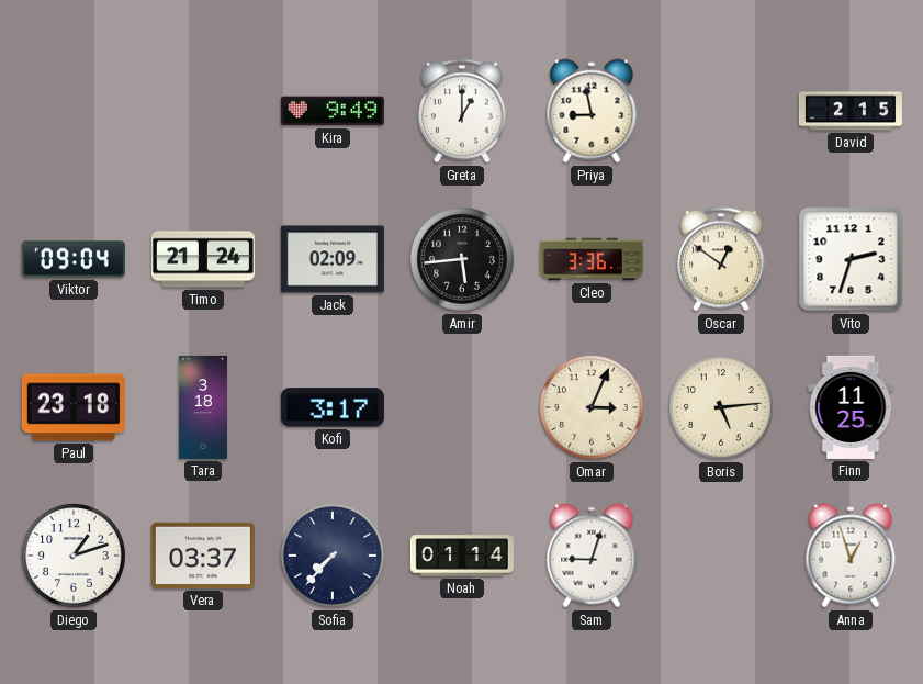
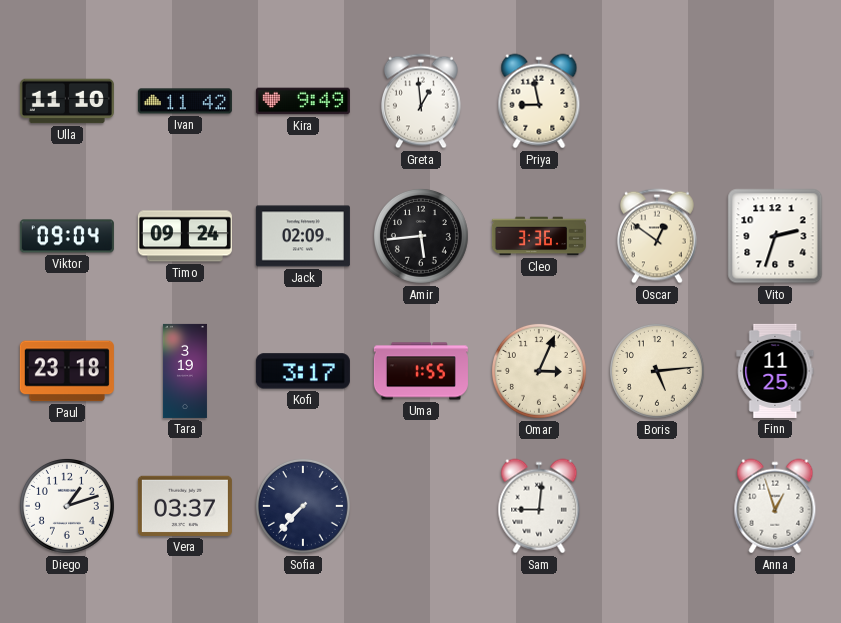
Ulla: none -> 11:10
Ivan: none -> 11:42
Greta: 1:00 -> 12:59
David: 2:15 -> none
Timo: 21:24 -> 09:24
Tara: 3:18 -> 3:19
Uma: none -> 1:55
Noah: 01:14 -> none
Sam: 9:03 -> 9:01
